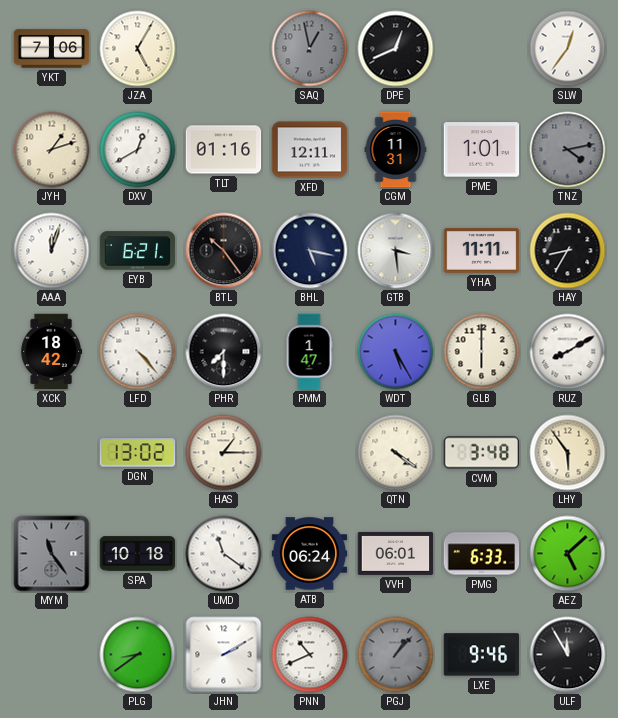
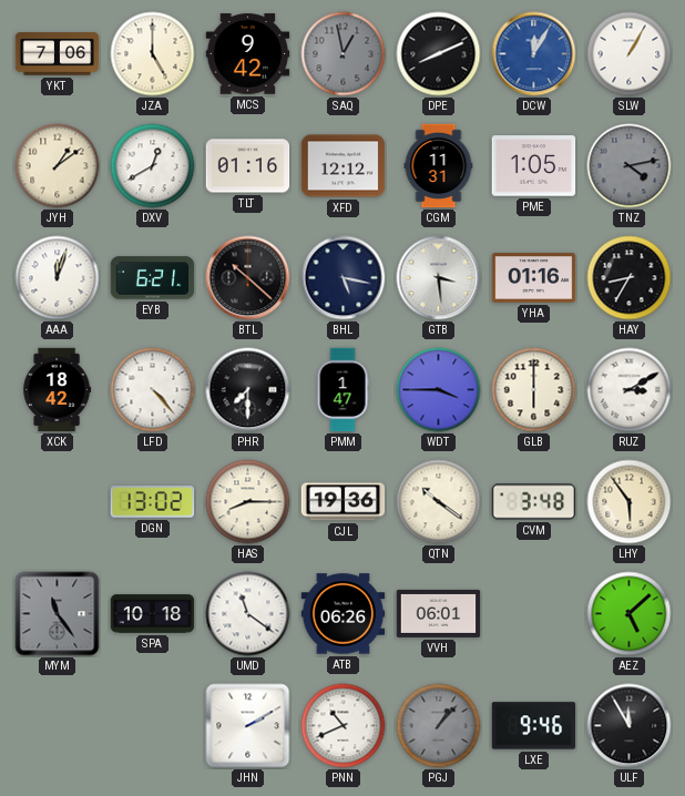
JZA: 5:05 -> 5:00
MCS: none -> 9:42
DPE: 12:41 -> 8:11
DCW: none -> 12:05
SLW: 12:36 -> 1:05
JYH: 1:12 -> 1:09
XFD: 12:11 -> 12:12
PME: 1:01 -> 1:05
BTL: 10:24 -> 10:22
YHA: 11:11 -> 01:16
WDT: 5:25 -> 3:45
RUZ: 8:10 -> 3:10
HAS: 1:15 -> 8:15
CJL: none -> 19:36
QTN: 4:21 -> 10:21
ATB: 06:24 -> 06:26
PMG: 6:33 -> none
PLG: 8:39 -> none
